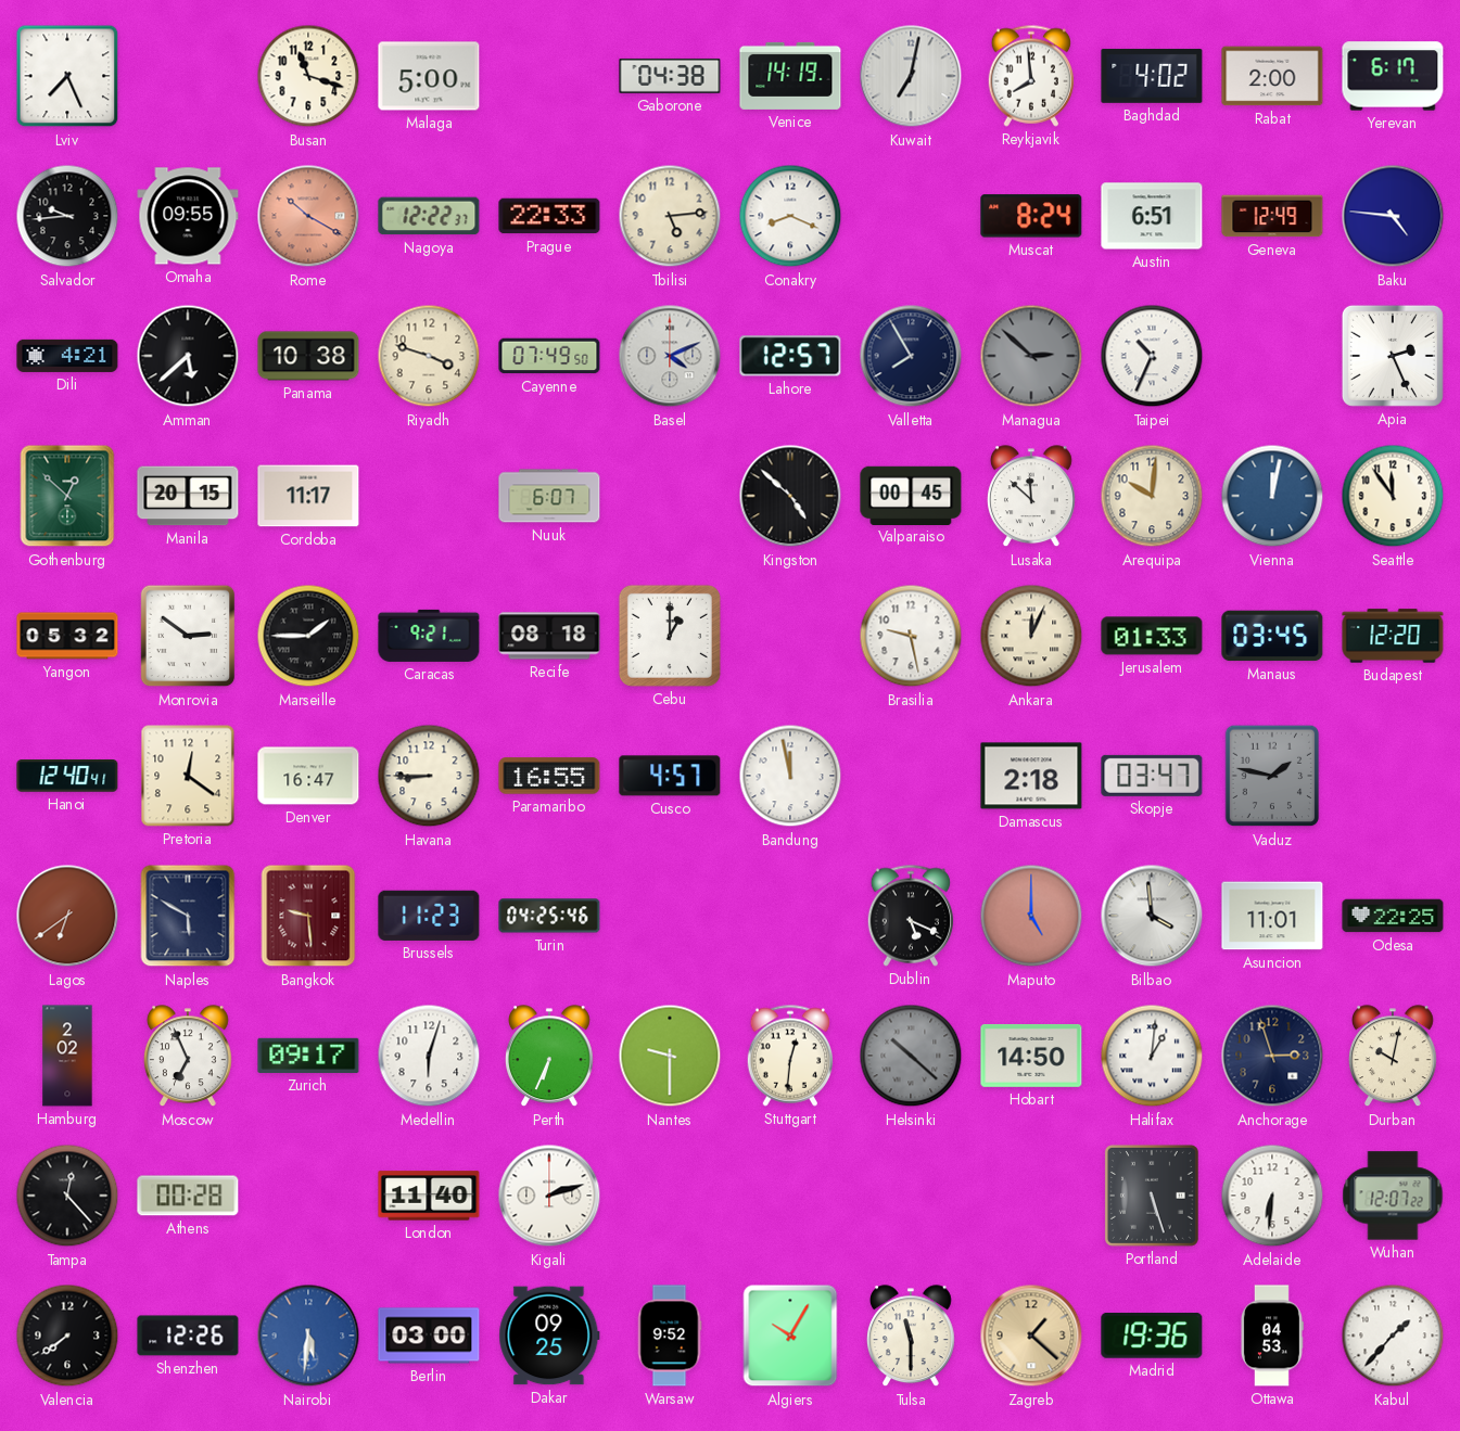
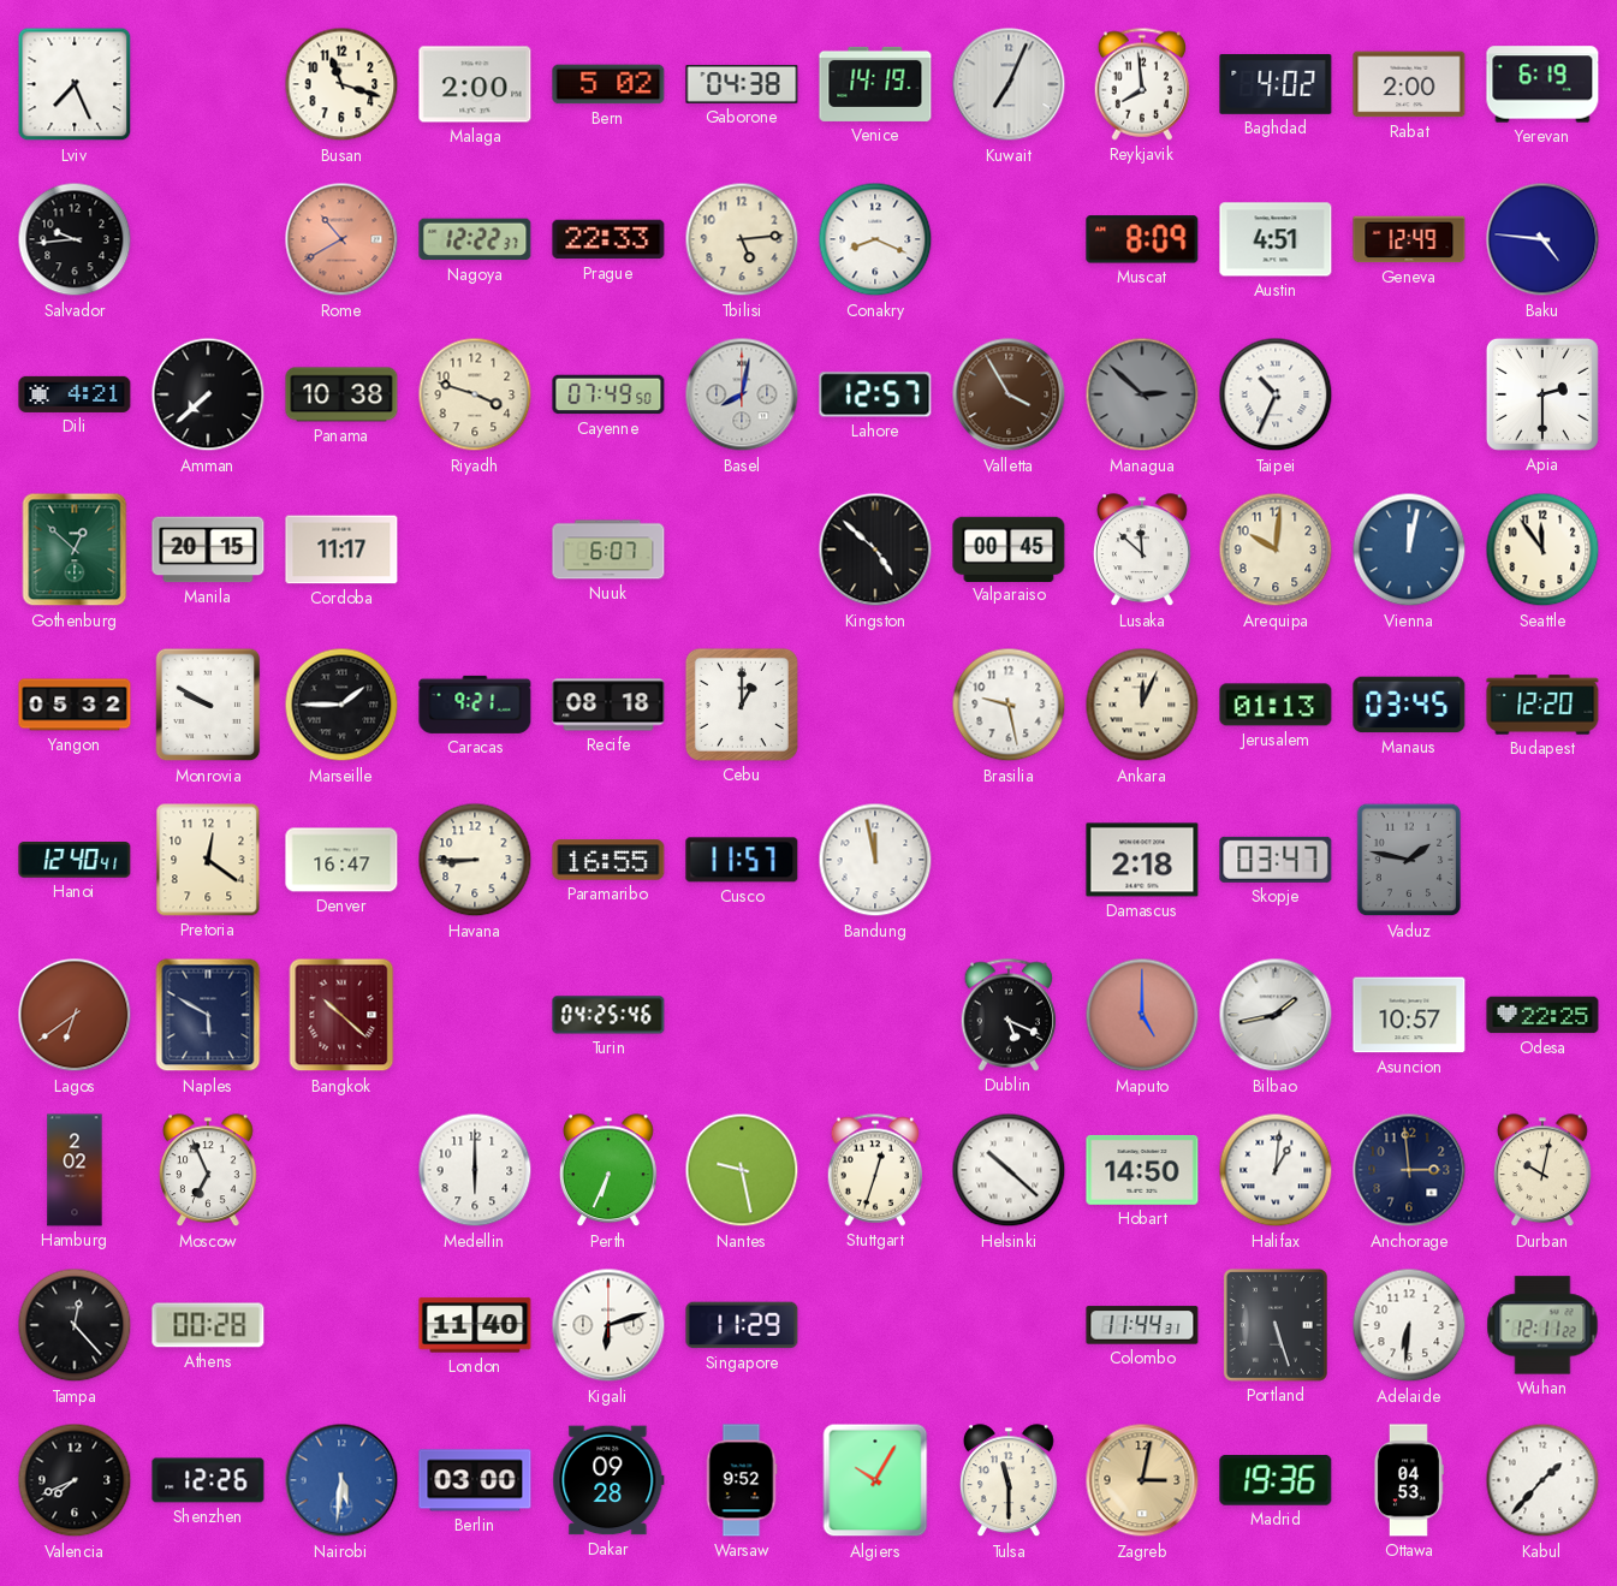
Malaga: 5:00 -> 2:00
Bern: none -> 5:02
Kuwait: 7:02 -> 7:04
Yerevan: 6:17 -> 6:19
Omaha: 09:55 -> none
Rome: 10:20 -> 10:40
Muscat: 8:24 -> 8:09
Austin: 6:51 -> 4:51
Amman: 5:38 -> 7:38
Basel: 4:11 -> 8:02
Valletta: 7:55 -> 3:55
Valletta dial: navy -> brown
Apia: 2:26 -> 2:30
Monrovia: 2:51 -> 9:50
Jerusalem: 01:33 -> 01:13
Cusco: 4:57 -> 11:57
Bangkok: 9:29 -> 10:22
Brussels: 11:23 -> none
Bilbao: 3:59 -> 1:43
Asuncion: 11:01 -> 10:57
Zurich: 09:17 -> none
Medellin: 6:03 -> 6:00
Nantes: 9:30 -> 9:28
Stuttgart: 12:31 -> 12:33
Helsinki dial: grey -> white
Anchorage: 2:57 -> 2:59
Kigali: 2:12 -> 6:12
Singapore: none -> 11:29
Colombo: none -> 11:44
Wuhan: 12:07 -> 12:11
Valencia: 7:39 -> 7:41
Dakar: 09:25 -> 09:28
Zagreb: 1:22 -> 3:02
